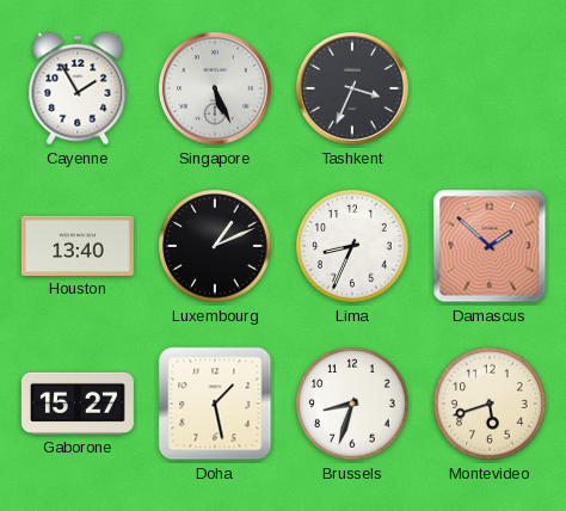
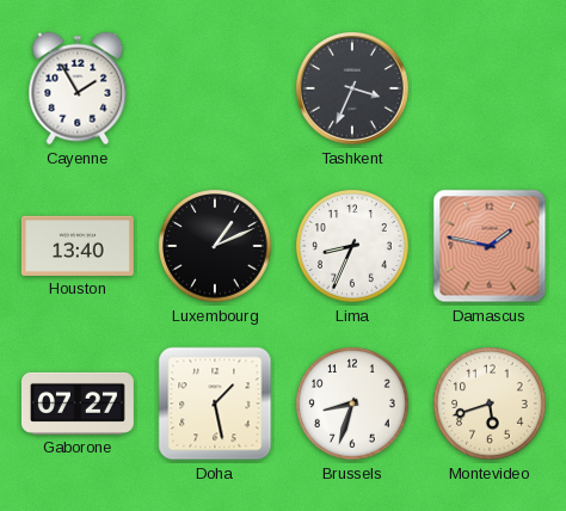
Singapore: 5:26 -> none
Damascus: 1:52 -> 1:47
Gaborone: 15:27 -> 07:27
